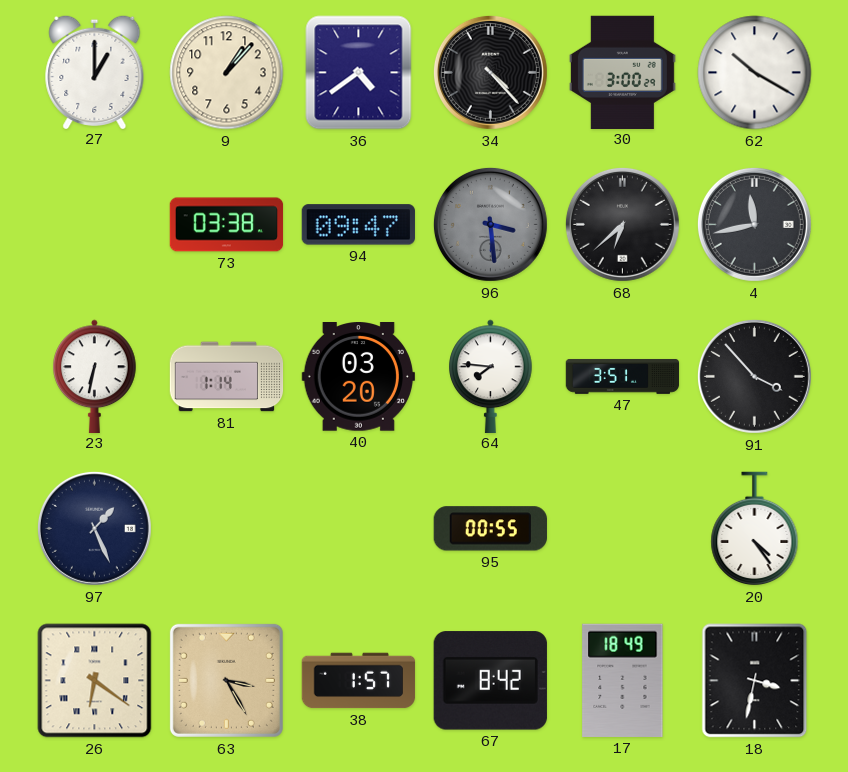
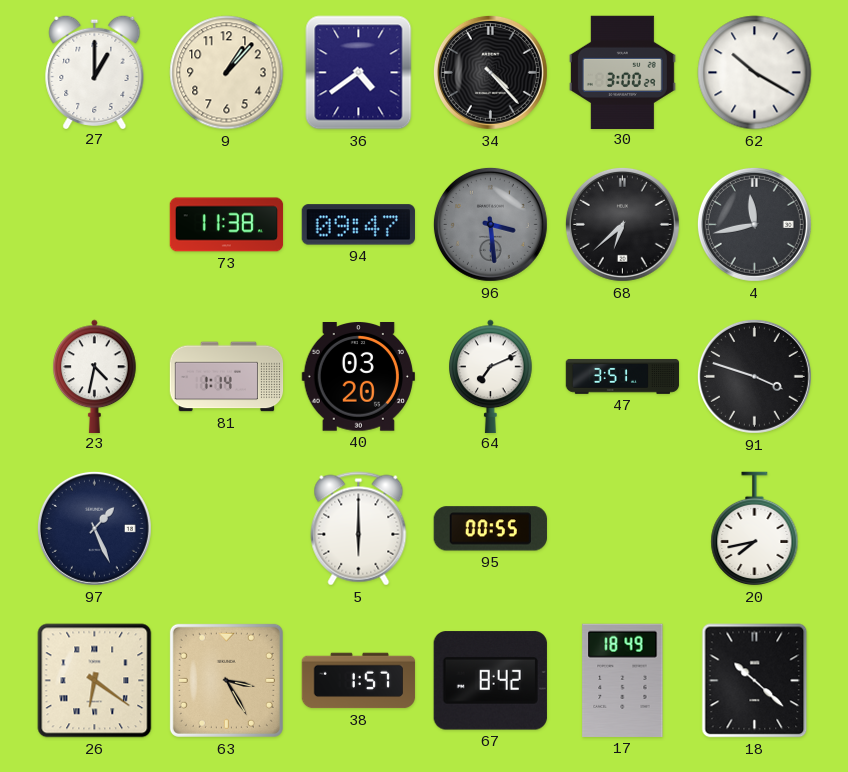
73: 03:38 -> 11:38
23: 6:32 -> 4:32
64: 7:46 -> 7:11
91: 3:53 -> 3:48
5: none -> 6:00
20: 4:24 -> 7:43
18: 3:32 -> 10:22
